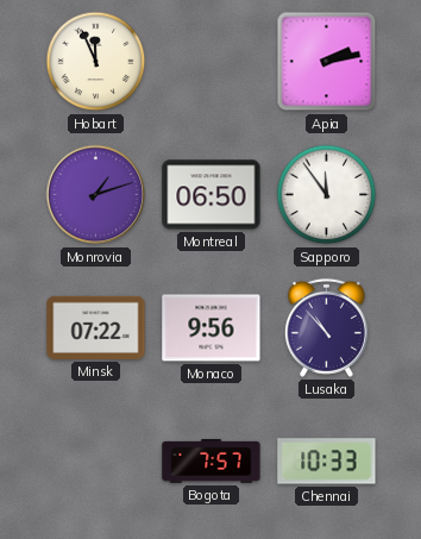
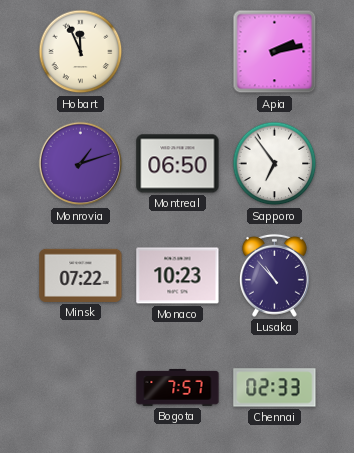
Sapporo: 11:54 -> 6:54
Monaco: 9:56 -> 10:23
Chennai: 10:33 -> 02:33
